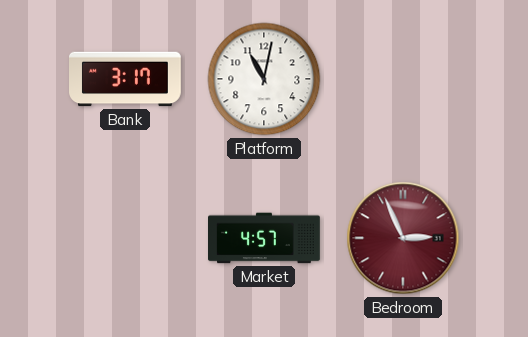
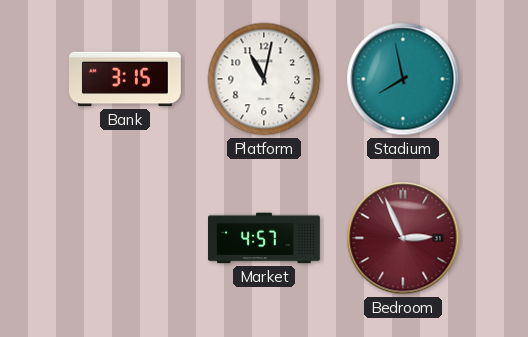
Bank: 3:17 -> 3:15
Stadium: none -> 7:58
